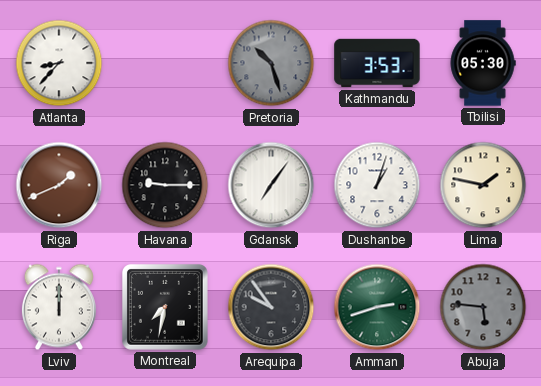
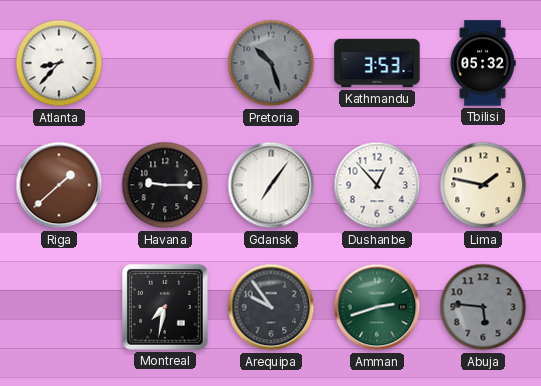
Tbilisi: 05:30 -> 05:32
Riga: 1:41 -> 1:38
Dushanbe: 1:03 -> 12:53
Lviv: 12:00 -> none
